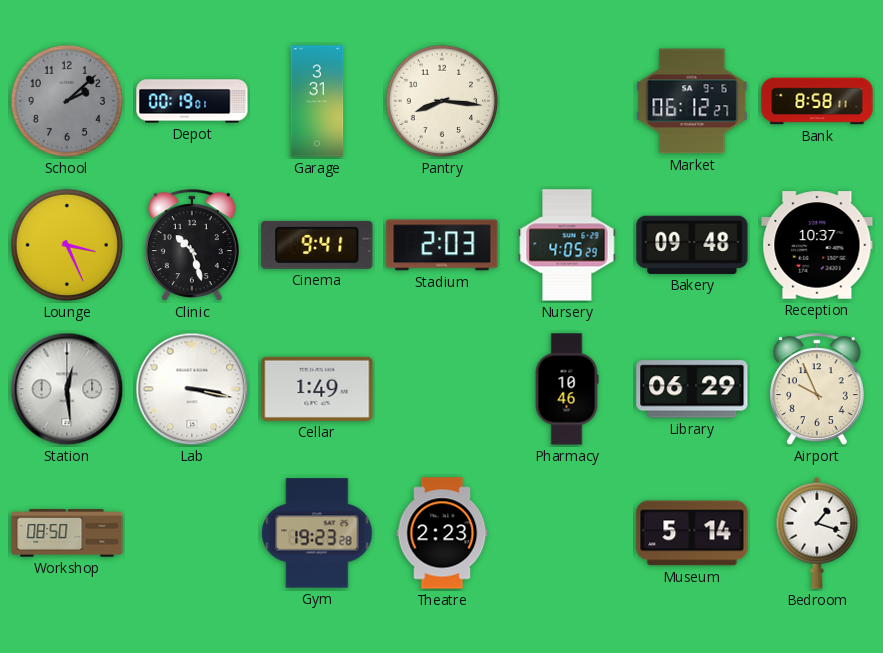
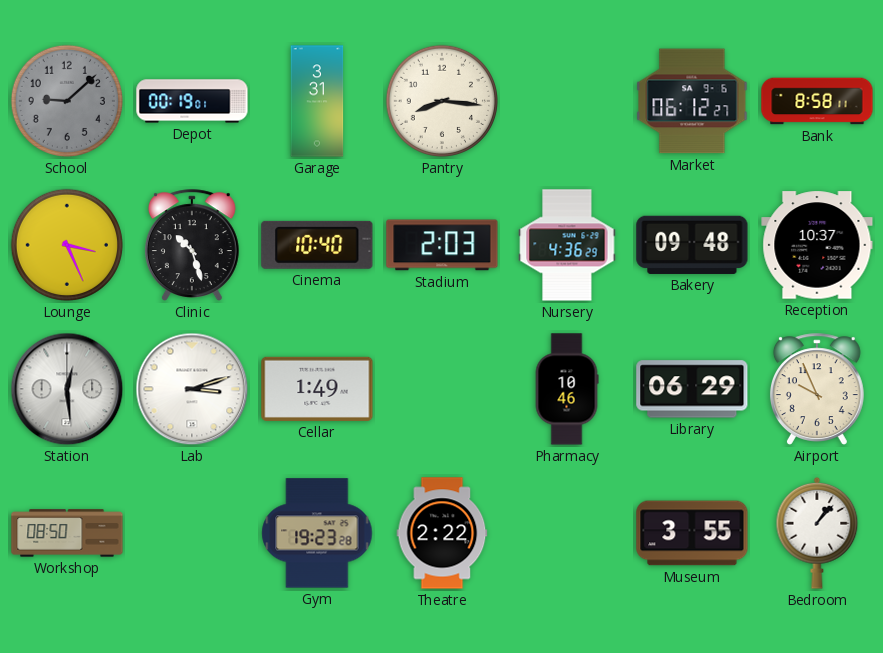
School: 2:08 -> 9:08
Cinema: 9:41 -> 10:40
Nursery: 4:05 -> 4:36
Lab: 3:17 -> 3:12
Theatre: 2:23 -> 2:22
Museum: 5:14 -> 3:55
Bedroom: 1:18 -> 1:07
